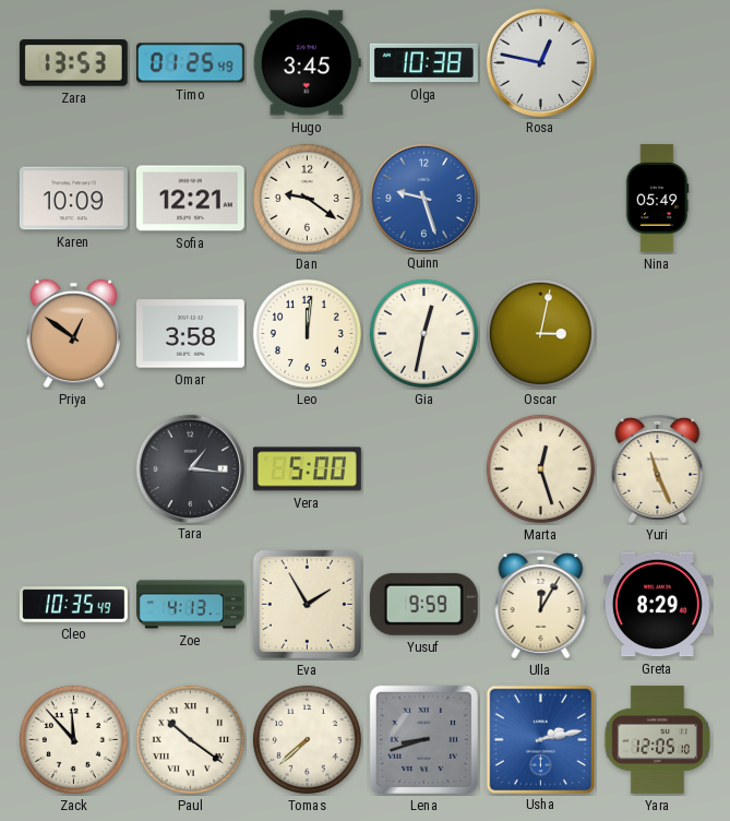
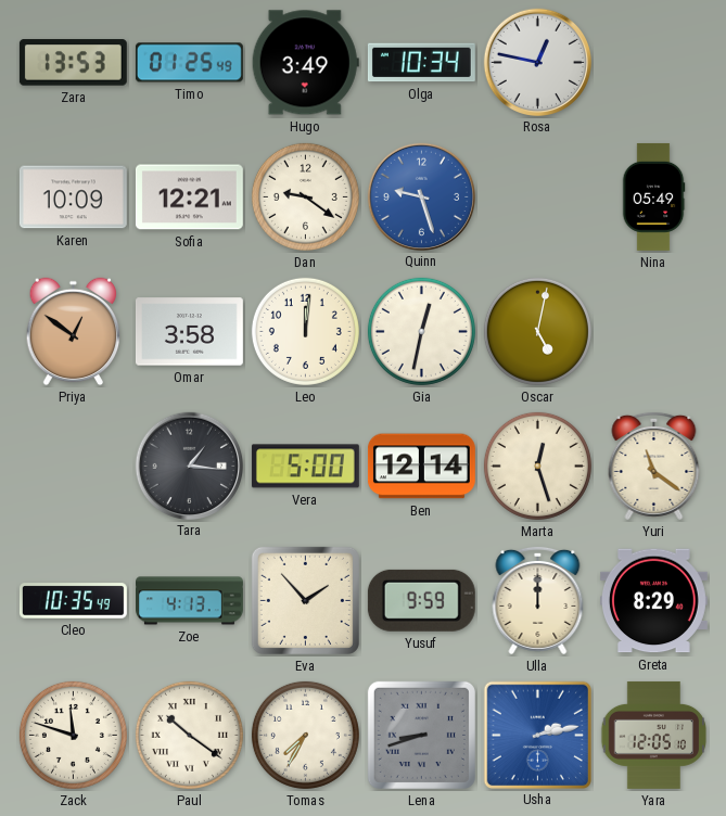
Hugo: 3:45 -> 3:49
Olga: 10:38 -> 10:34
Oscar: 3:02 -> 5:02
Ben: none -> 12:14
Yuri: 11:26 -> 11:21
Eva: 1:55 -> 1:53
Ulla: 12:05 -> 12:00
Zack: 11:53 -> 11:48
Tomas: 7:38 -> 7:35
